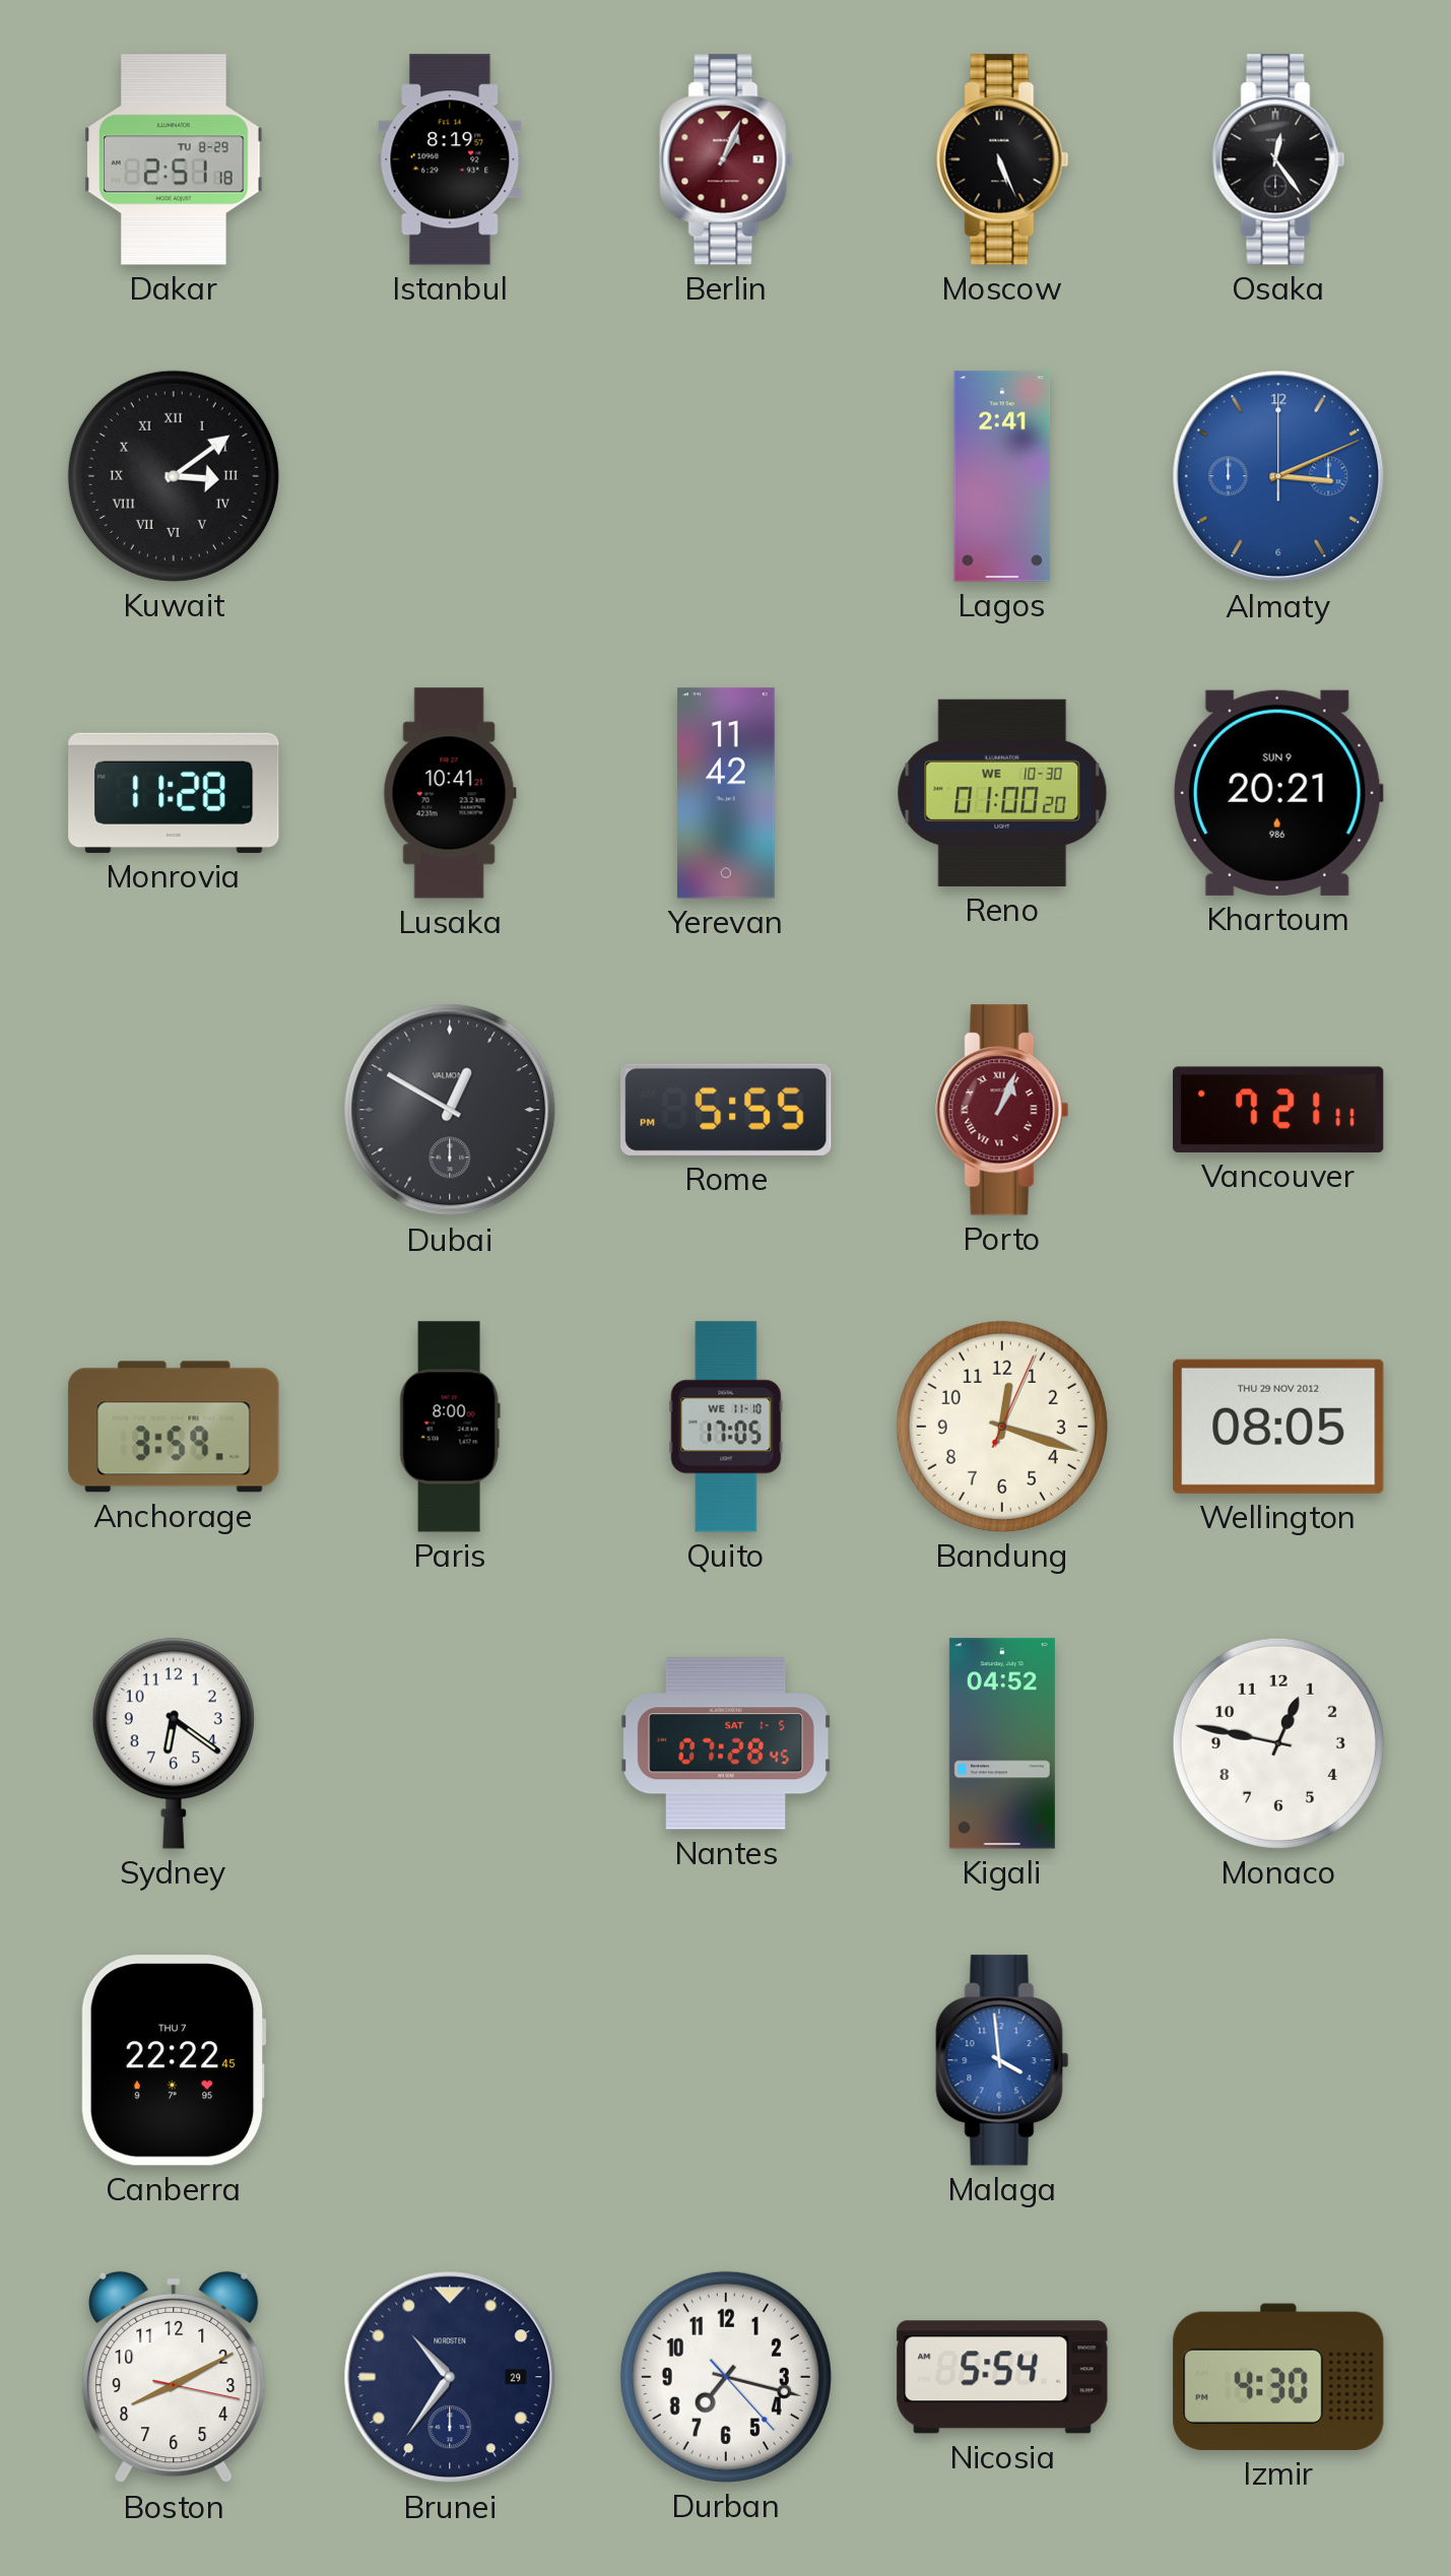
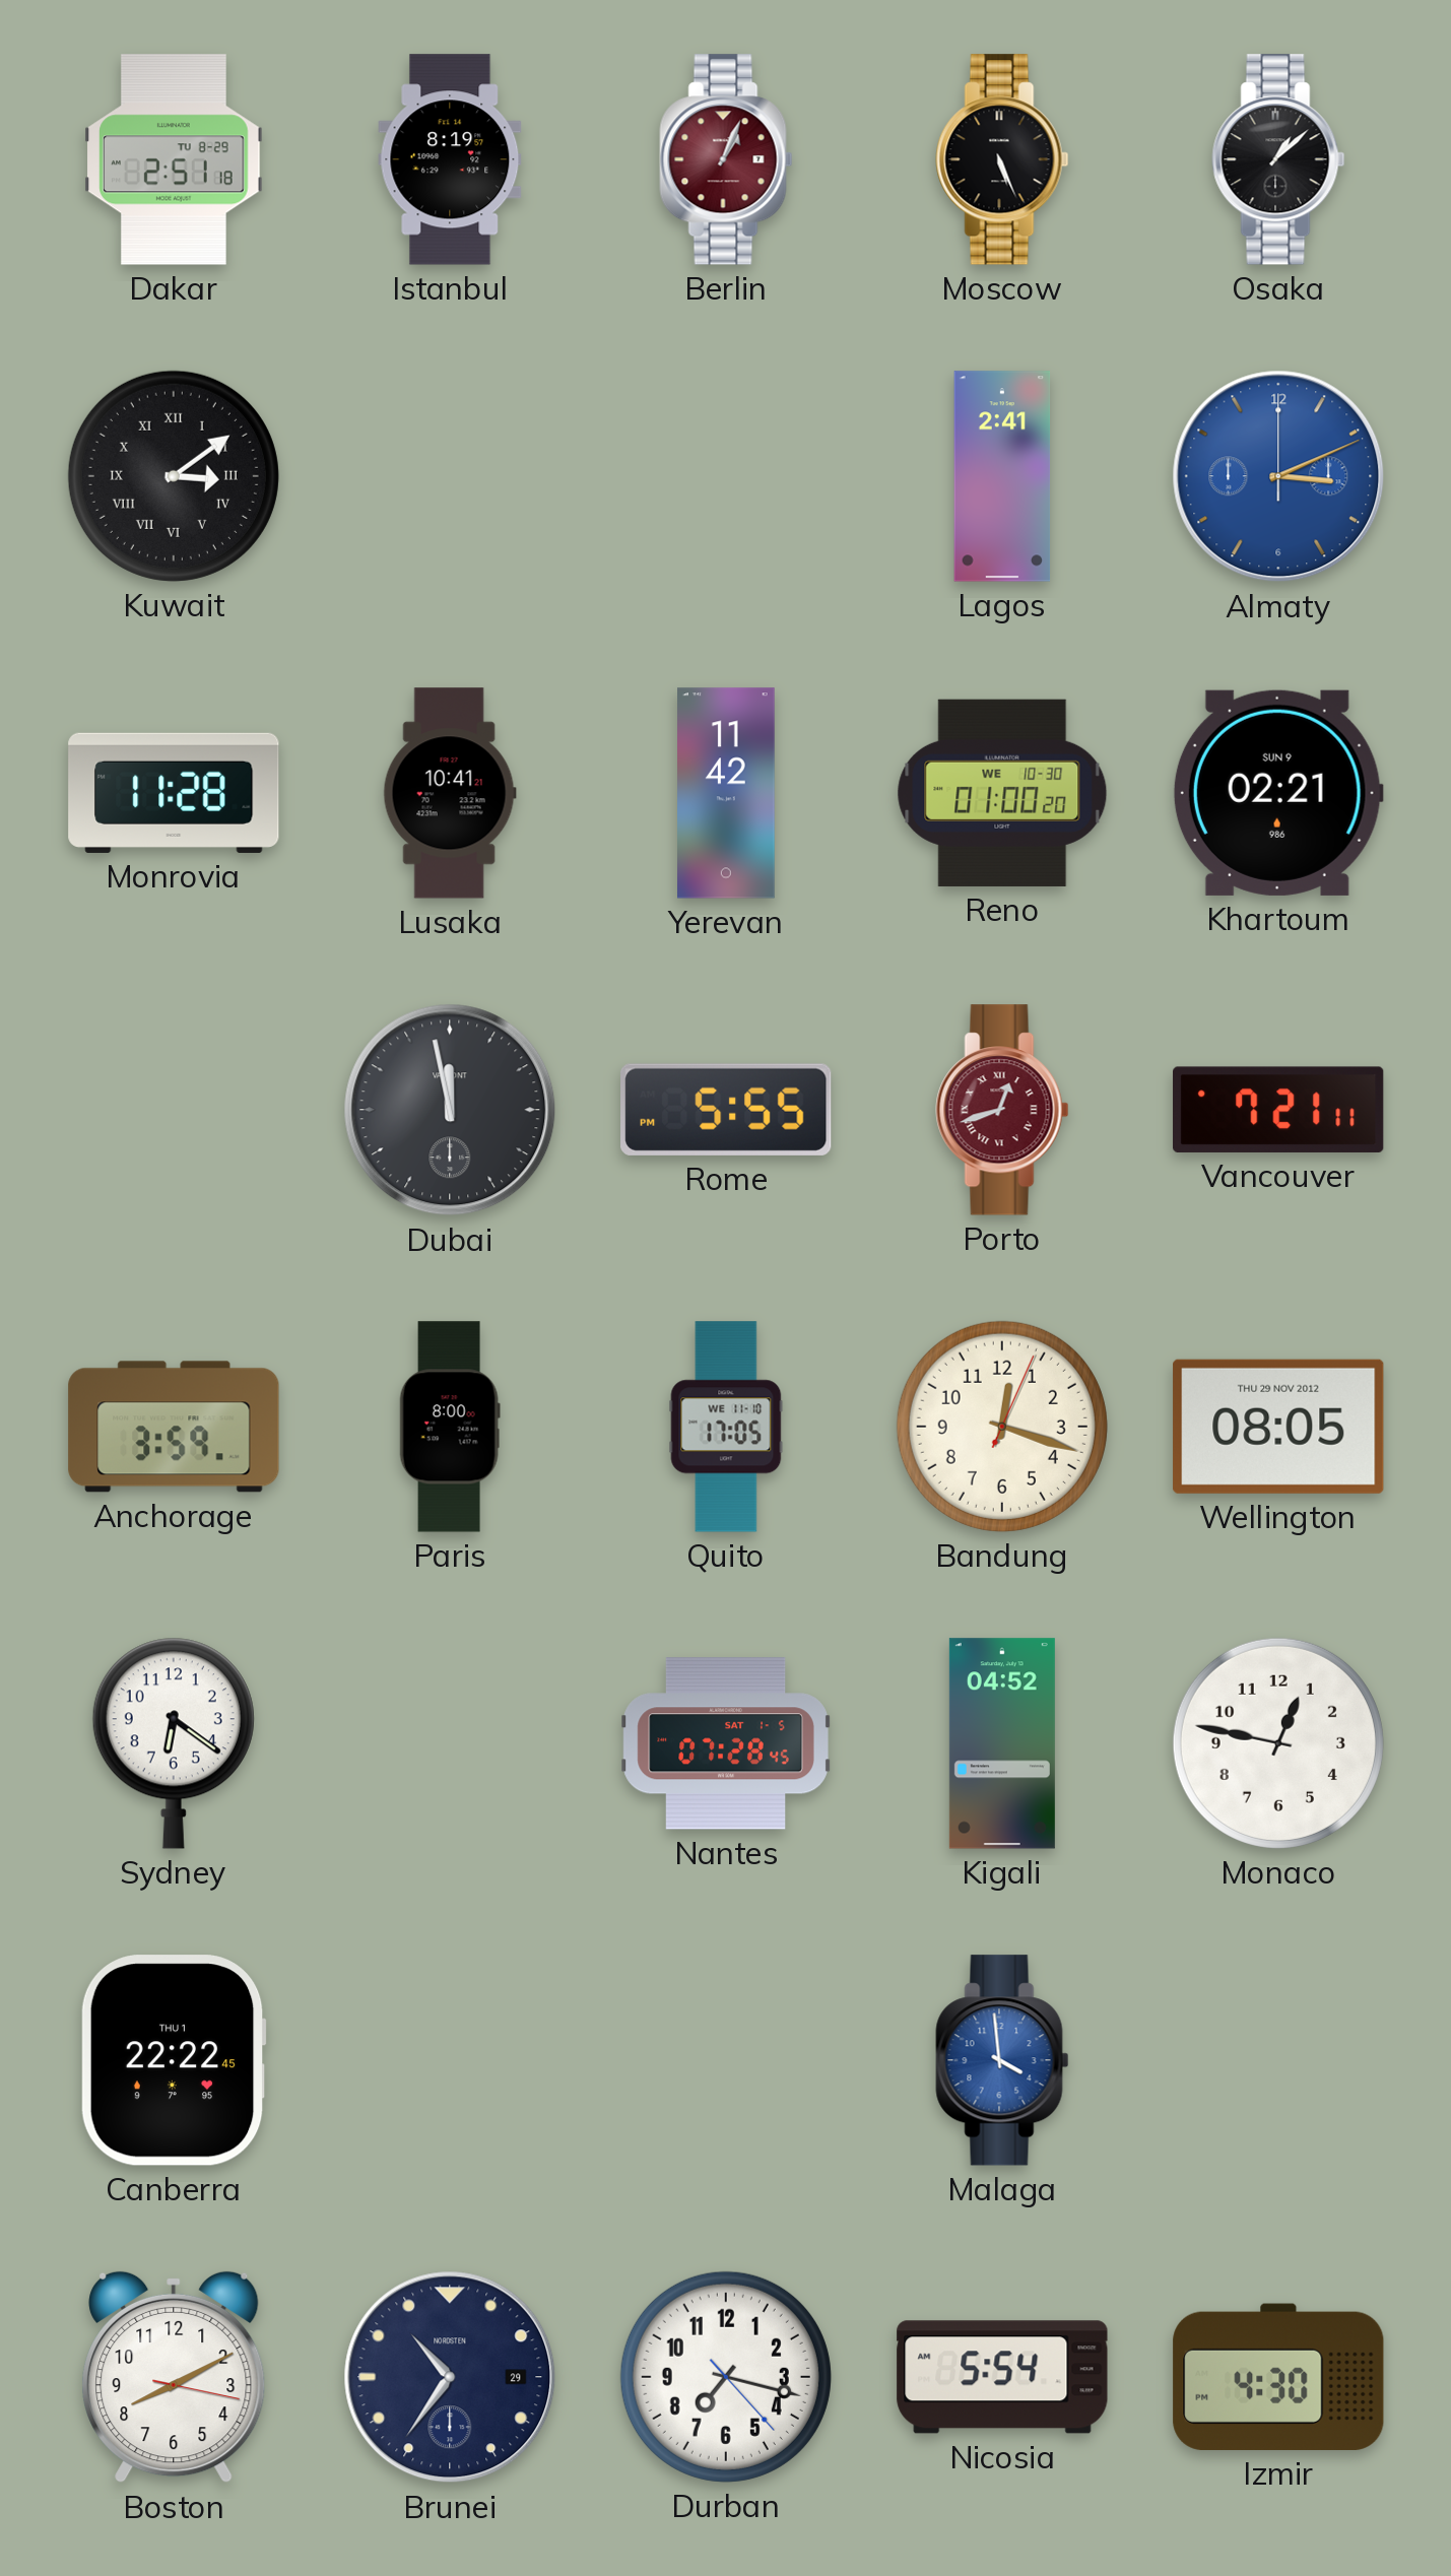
Osaka: 12:24 -> 1:08
Khartoum: 20:21 -> 02:21
Dubai: 12:50 -> 11:58
Porto: 1:04 -> 12:42
Canberra date: THU 7 -> THU 1
